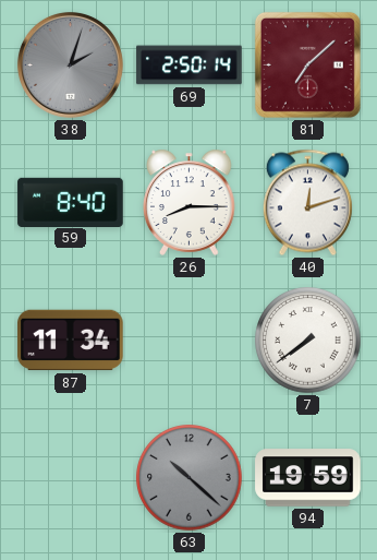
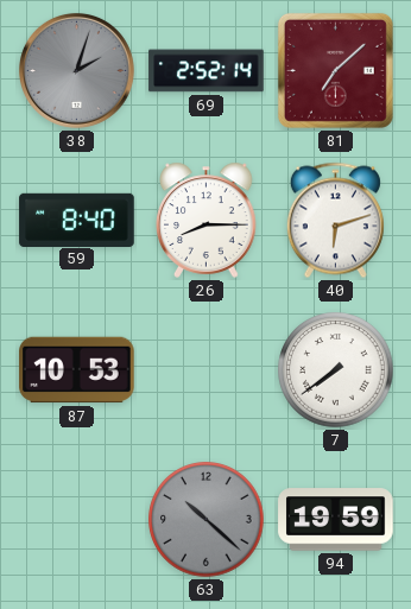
69: 2:50 -> 2:52
40: 12:12 -> 6:12
87: 11:34 -> 10:53
